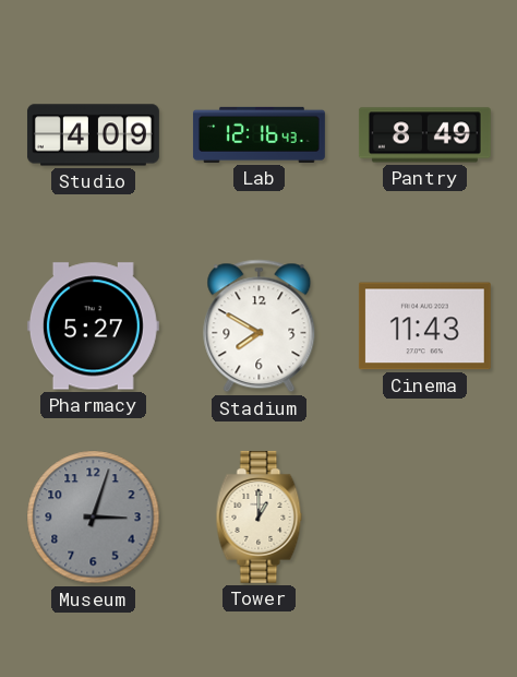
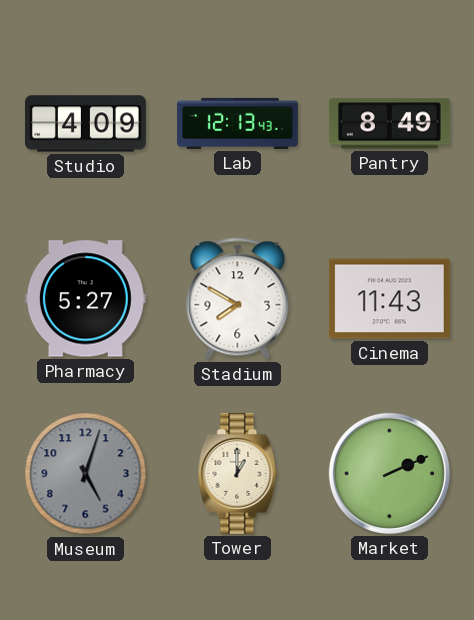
Lab: 12:16 -> 12:13
Museum: 3:03 -> 5:03
Market: none -> 2:11
